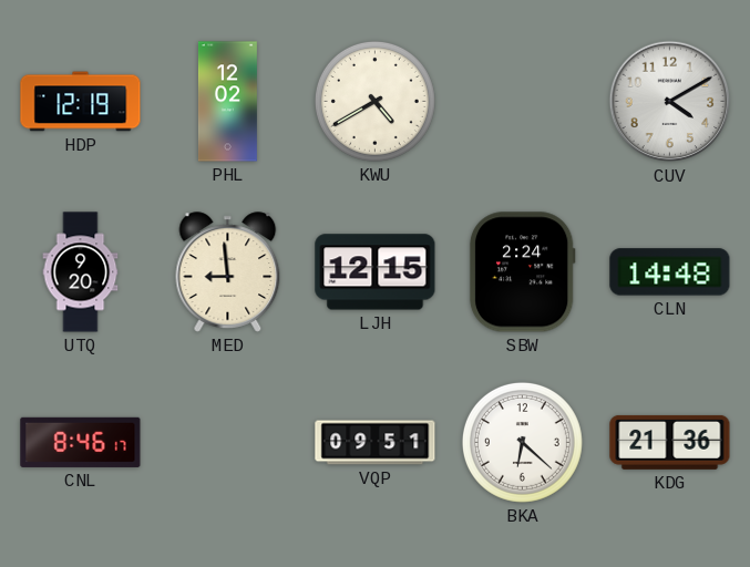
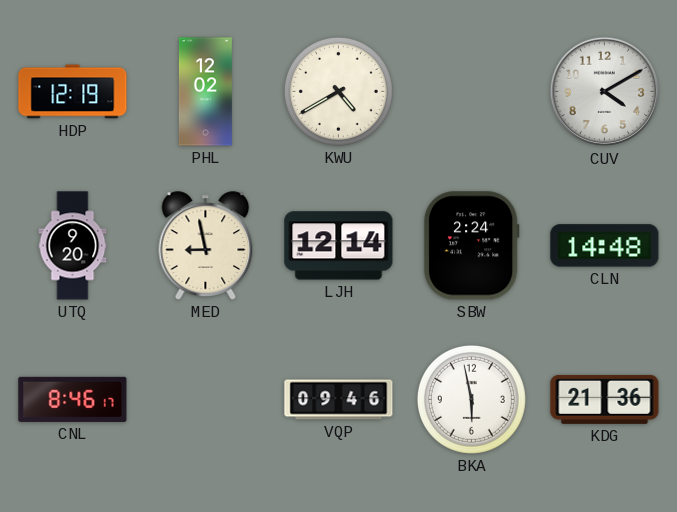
MED: 8:59 -> 8:58
LJH: 12:15 -> 12:14
VQP: 09:51 -> 09:46
BKA: 6:22 -> 5:58
